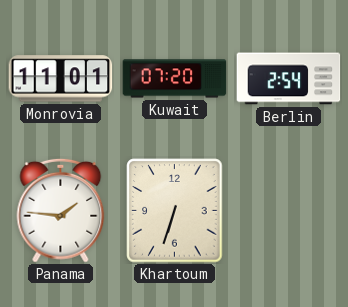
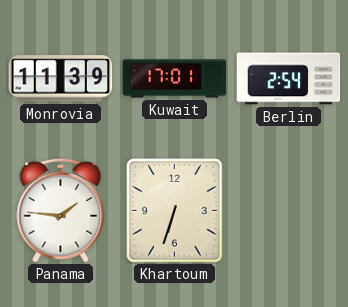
Monrovia: 11:01 -> 11:39
Kuwait: 07:20 -> 17:01
